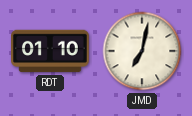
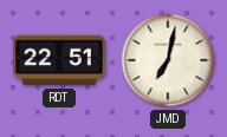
RDT: 01:10 -> 22:51
